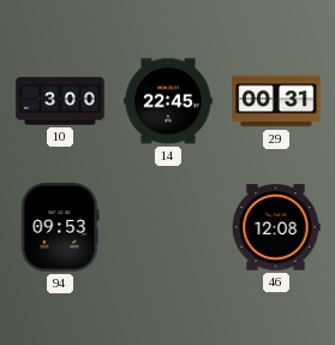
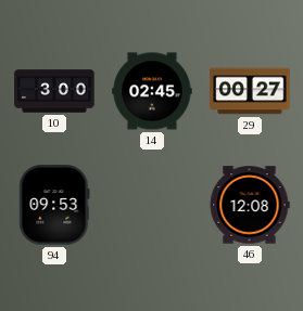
14: 22:45 -> 02:45
29: 00:31 -> 00:27
